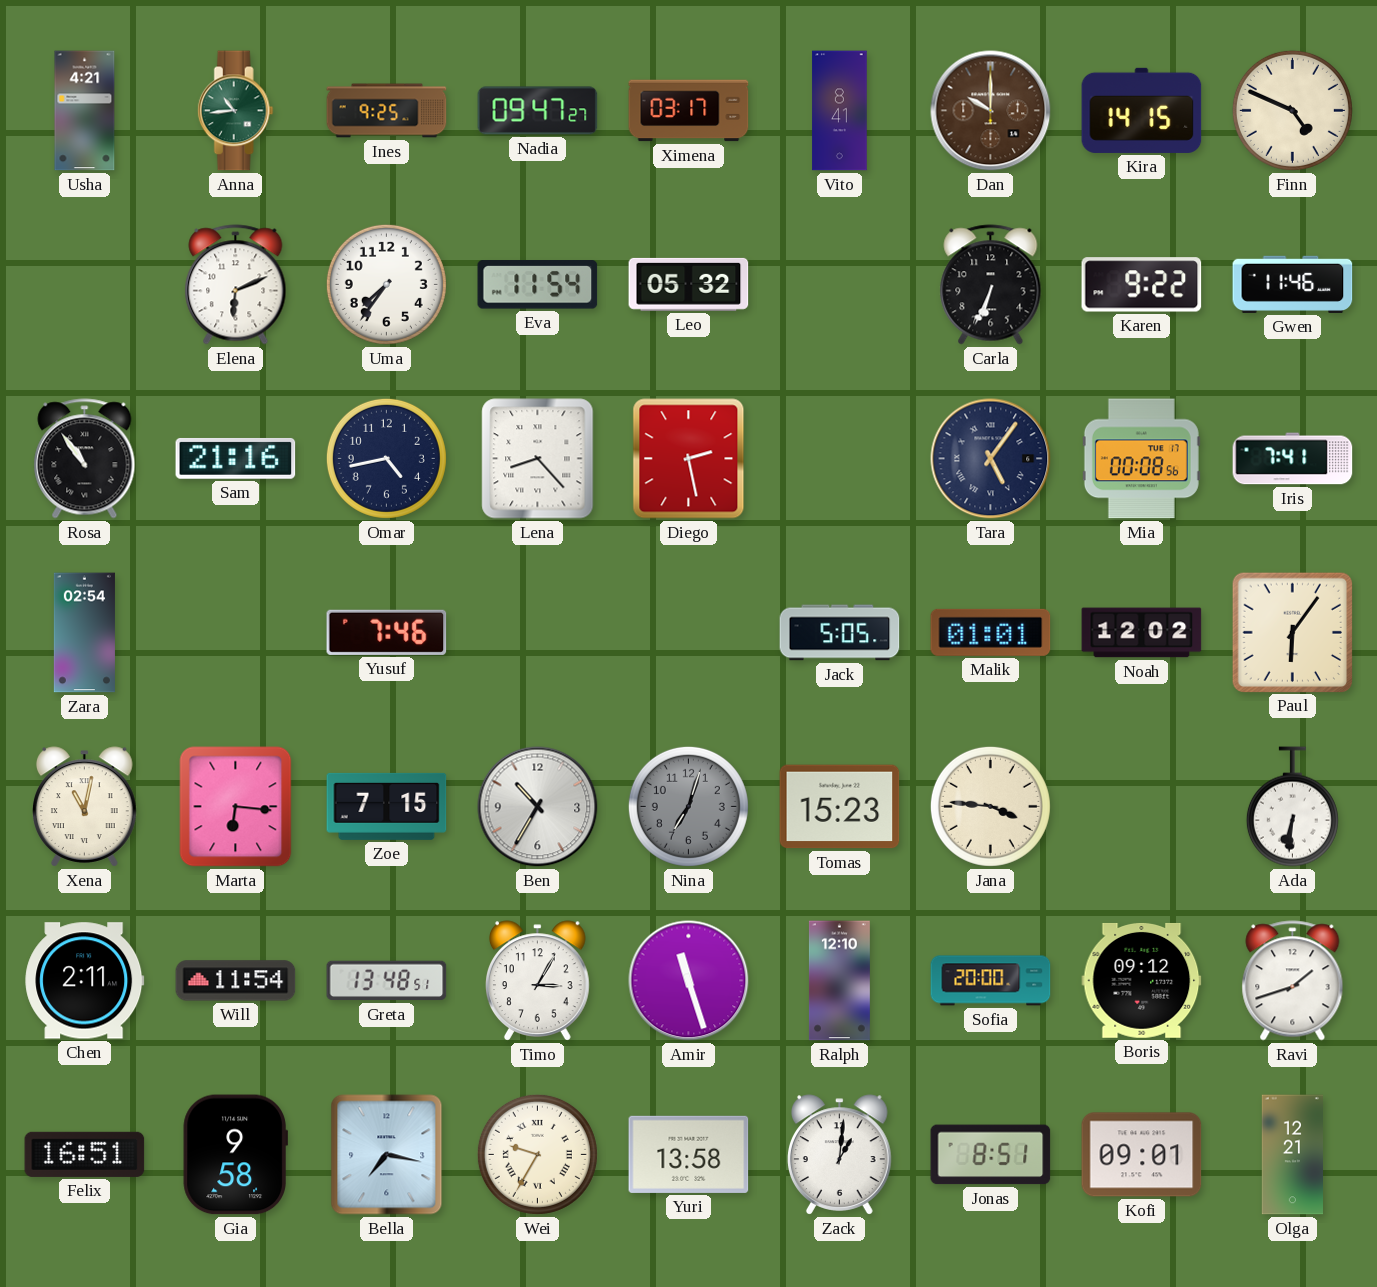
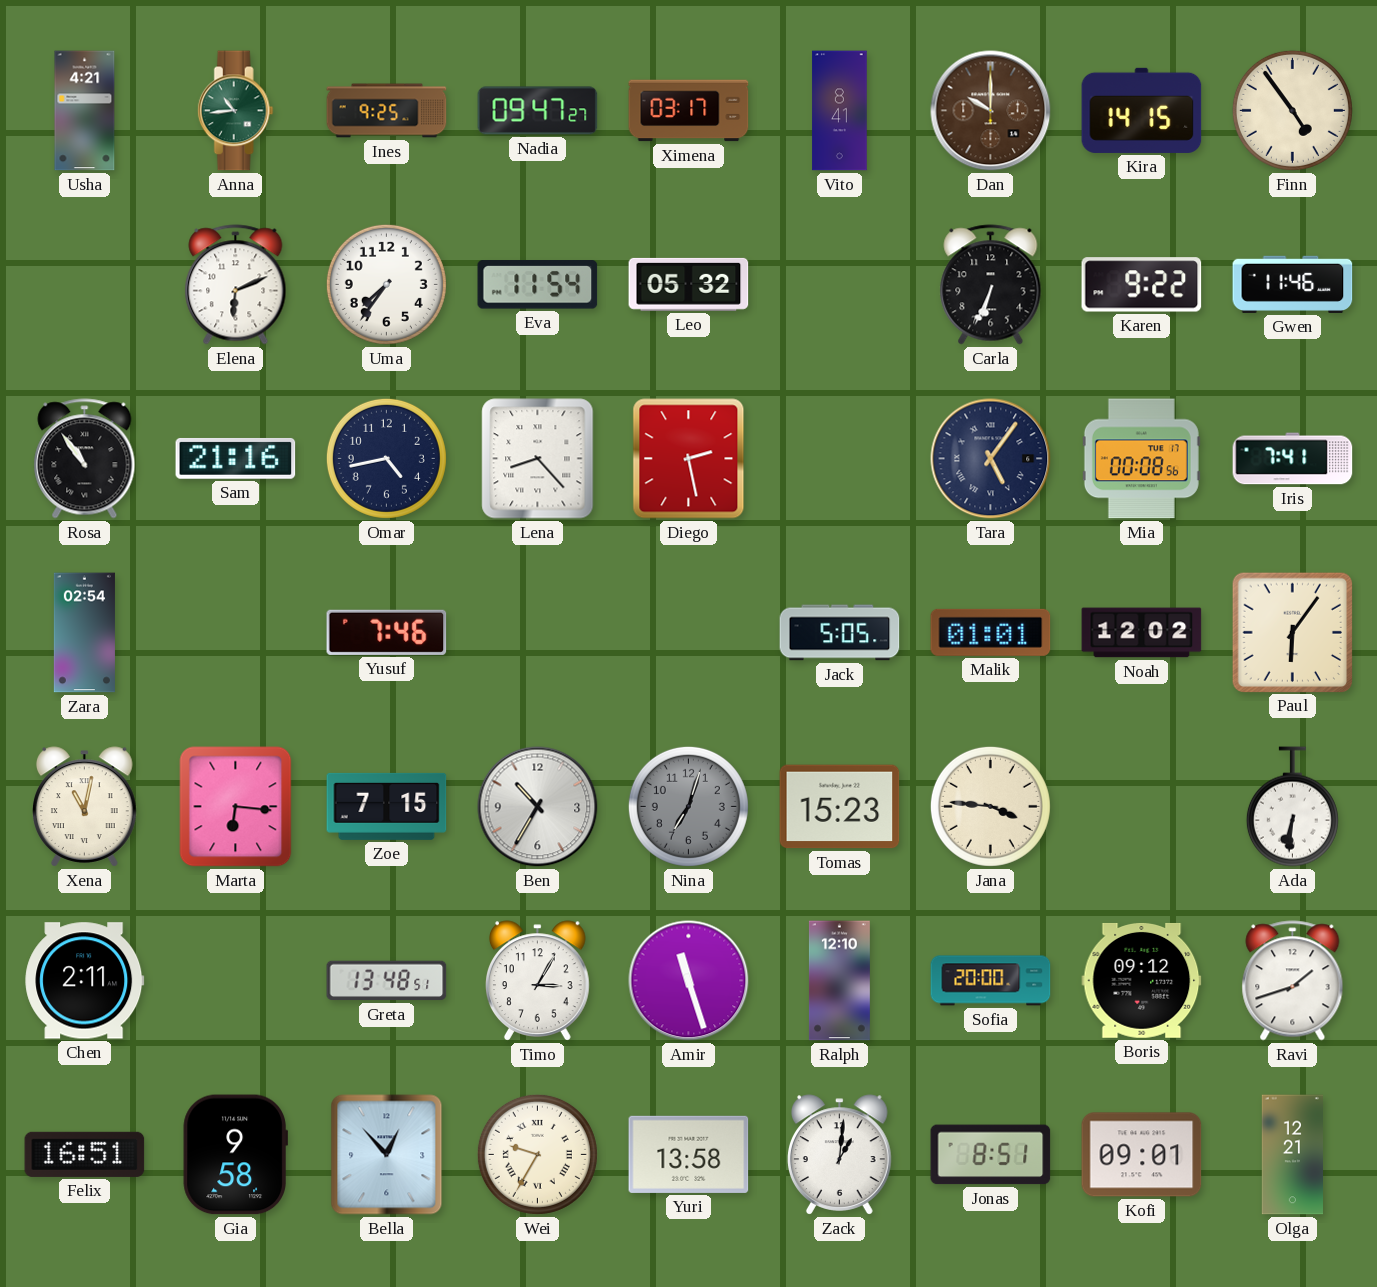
Finn: 4:49 -> 4:54
Will: 11:54 -> none
Bella: 7:17 -> 12:53
